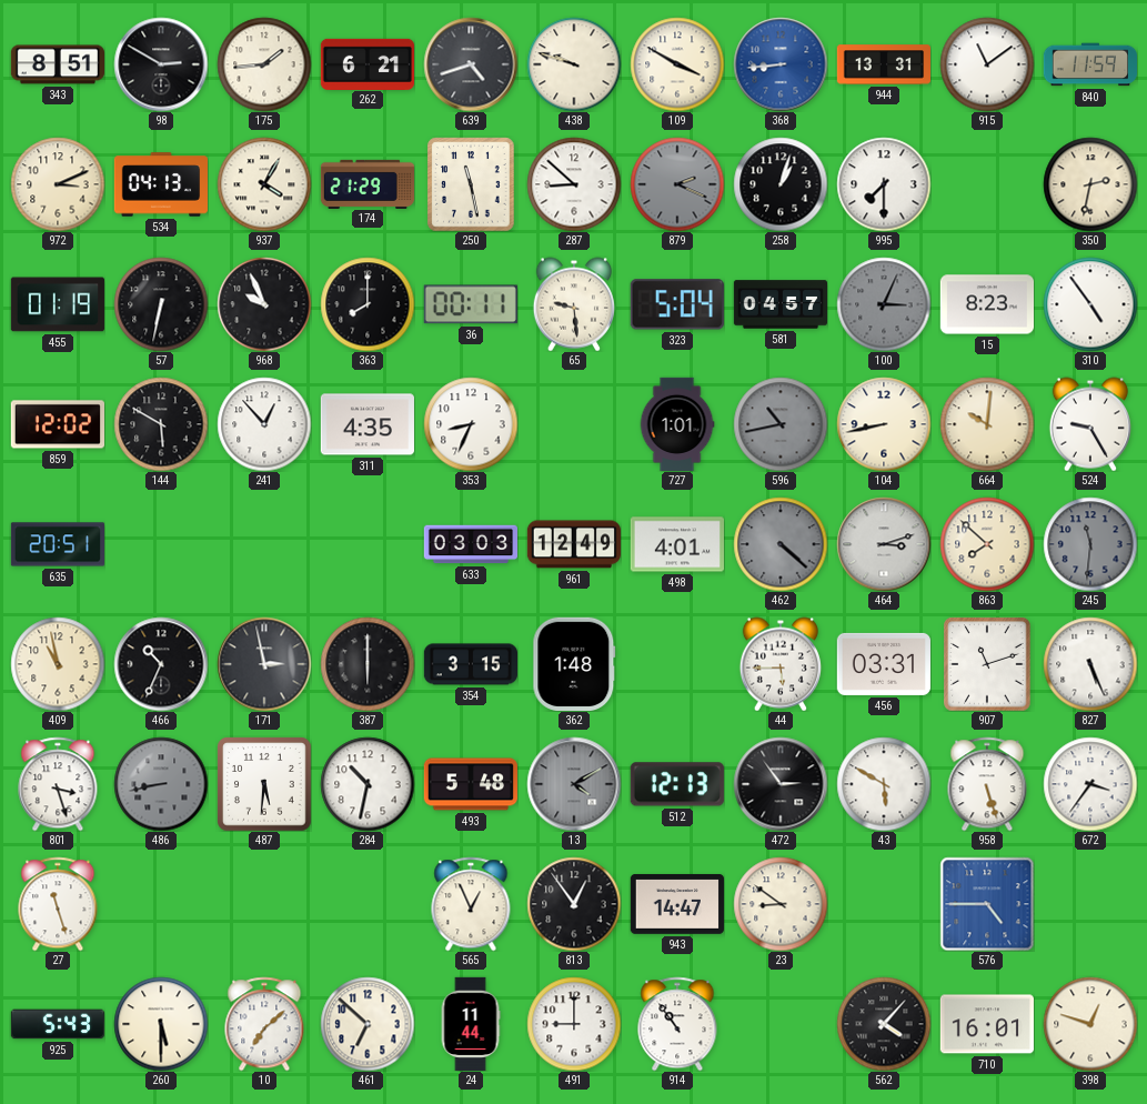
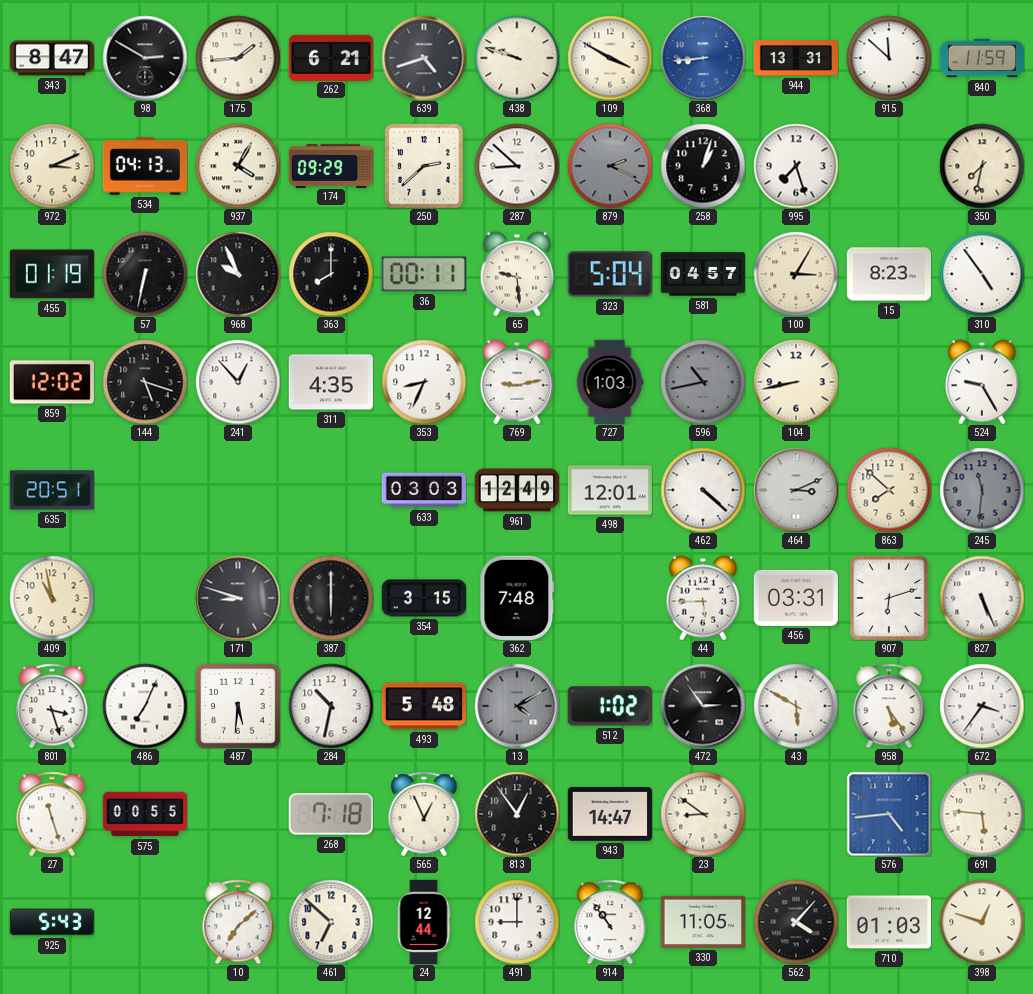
343: 8:51 -> 8:47
915: 11:09 -> 11:52
174: 21:29 -> 09:29
250: 11:28 -> 2:38
995: 7:30 -> 7:27
350: 2:32 -> 7:32
100: 3:04 -> 3:05
100 dial: grey -> cream
144: 5:50 -> 5:18
769: none -> 9:13
727: 1:01 -> 1:03
664: 10:01 -> none
498: 4:01 -> 12:01
462 dial: grey -> white
464: 3:12 -> 3:11
466: 10:34 -> none
171: 2:58 -> 8:48
362: 1:48 -> 7:48
907: 11:12 -> 6:12
486: 8:43 -> 7:04
486 dial: grey -> white
512: 12:13 -> 1:02
958: 5:27 -> 5:24
575: none -> 00:55
268: none -> 7:18
576: 4:45 -> 4:44
691: none -> 5:46
260: 5:30 -> none
24: 11:44 -> 12:44
330: none -> 11:05
710: 16:01 -> 01:03
